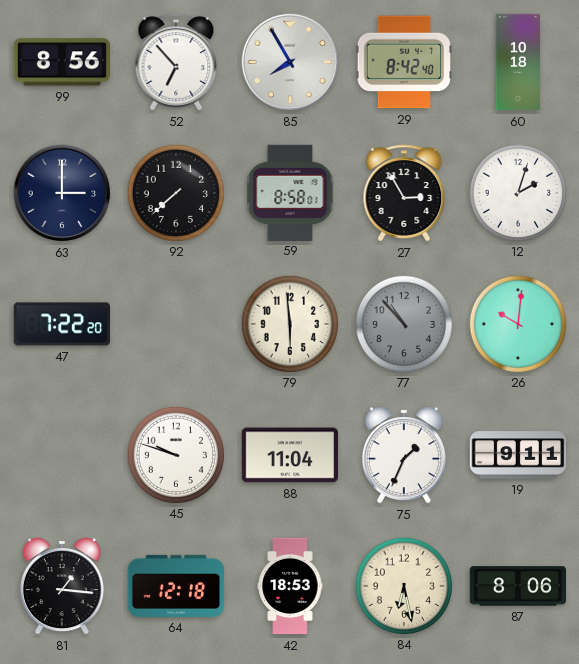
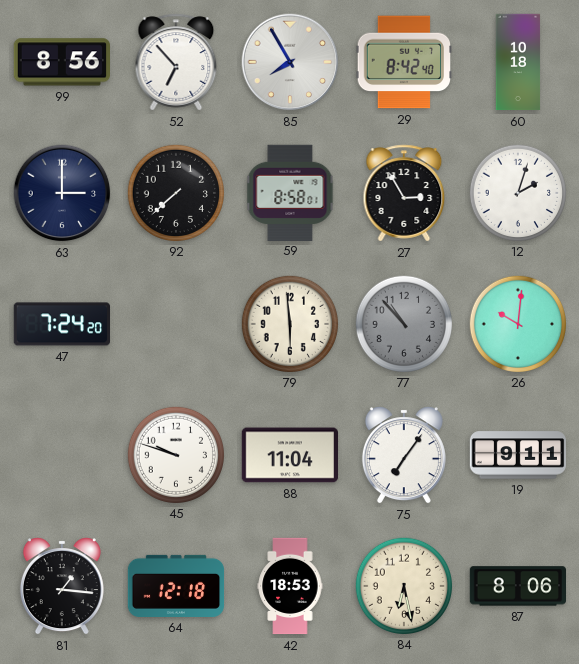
47: 7:22 -> 7:24
75: 1:34 -> 7:06
